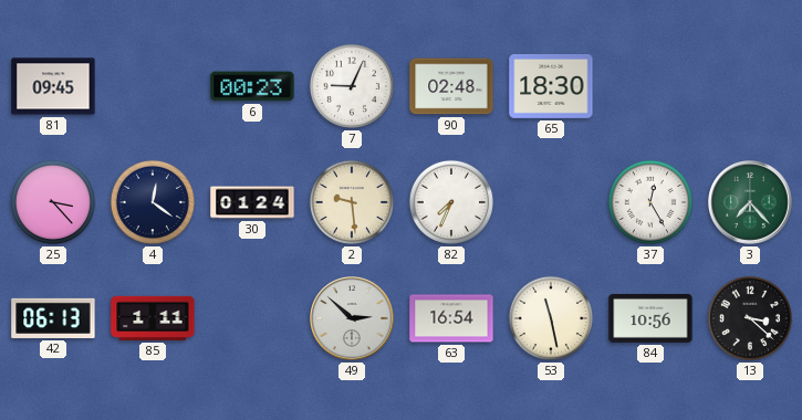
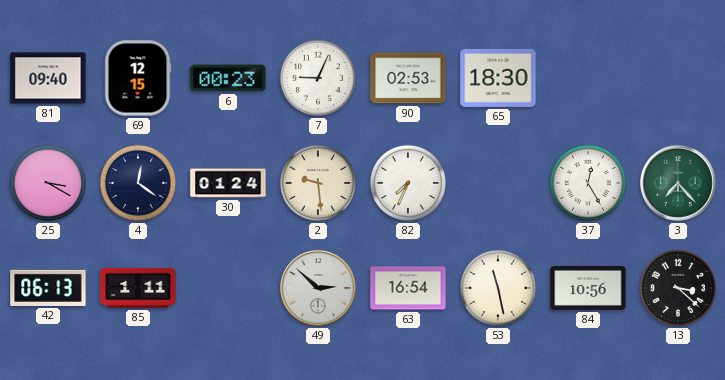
81: 09:45 -> 09:40
69: none -> 12:15
90: 02:48 -> 02:53
25: 3:23 -> 3:20
